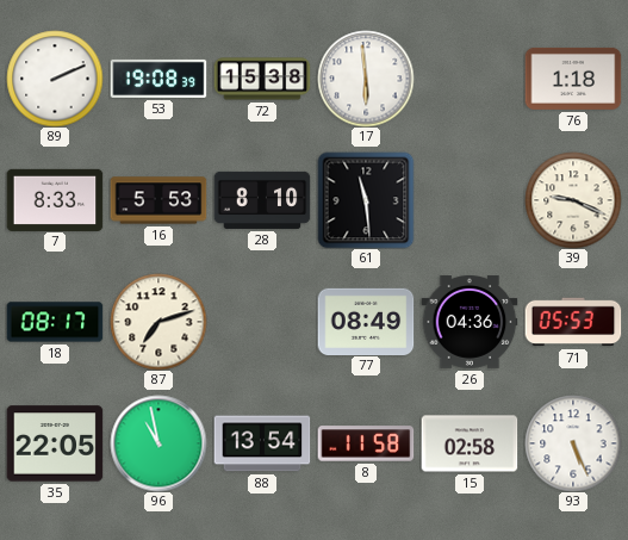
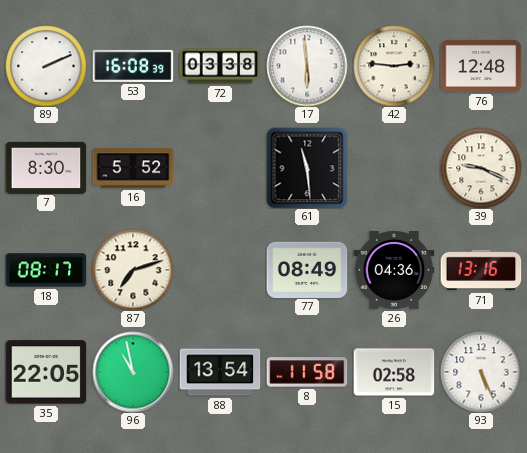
53: 19:08 -> 16:08
72: 15:38 -> 03:38
42: none -> 2:46
76: 1:18 -> 12:48
7: 8:33 -> 8:30
16: 5:53 -> 5:52
28: 8:10 -> none
71: 05:53 -> 13:16
